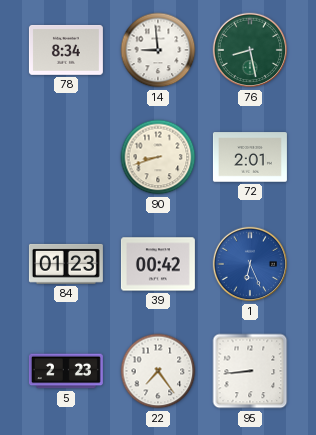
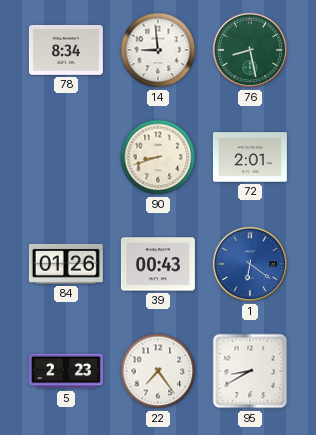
84: 01:23 -> 01:26
39: 00:42 -> 00:43
1: 6:26 -> 6:21
95: 8:44 -> 8:40
